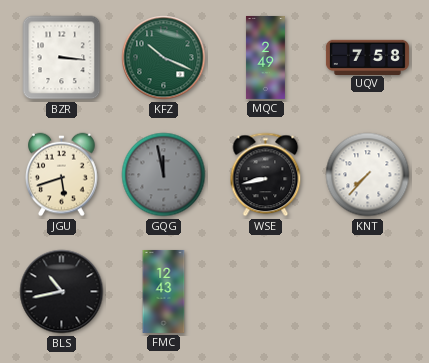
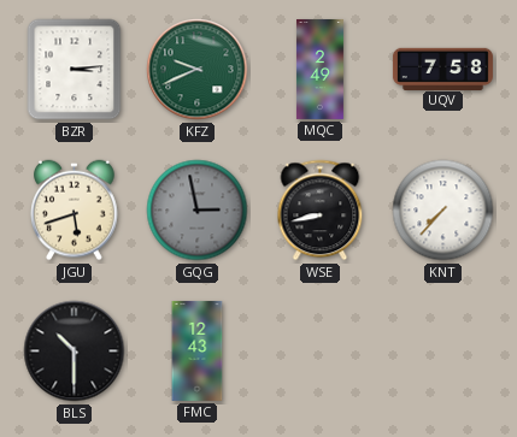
BZR: 3:16 -> 3:14
KFZ: 10:19 -> 9:41
GQG: 11:58 -> 2:58
BLS: 10:43 -> 10:30
